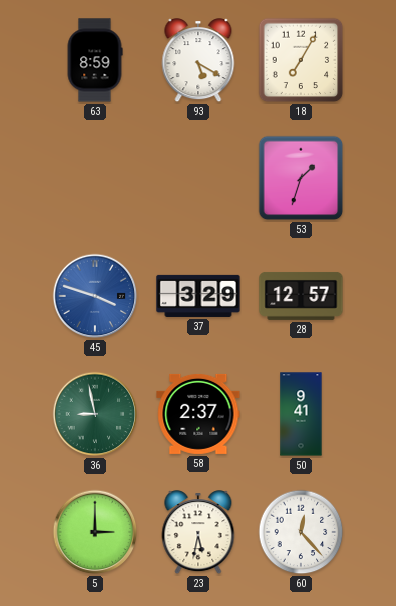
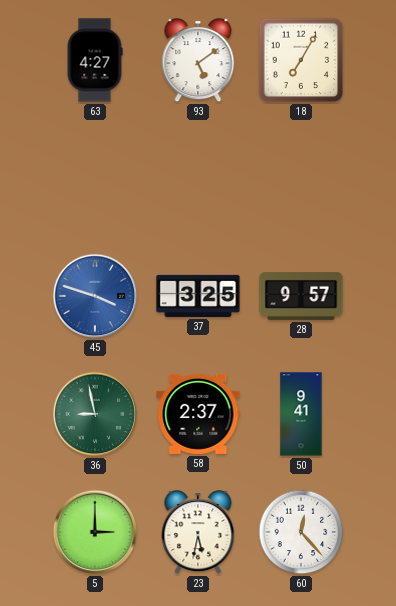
63: 8:59 -> 4:27
93: 5:20 -> 5:09
53: 1:33 -> none
37: 3:29 -> 3:25
28: 12:57 -> 9:57
